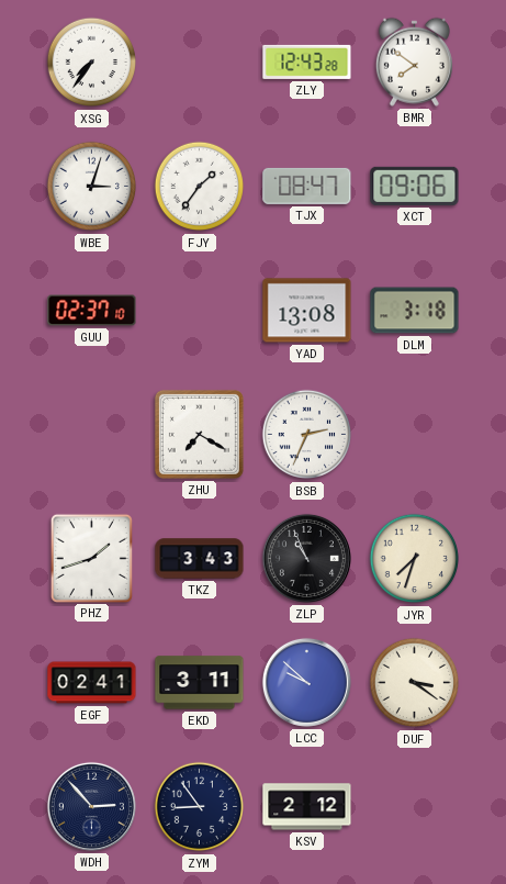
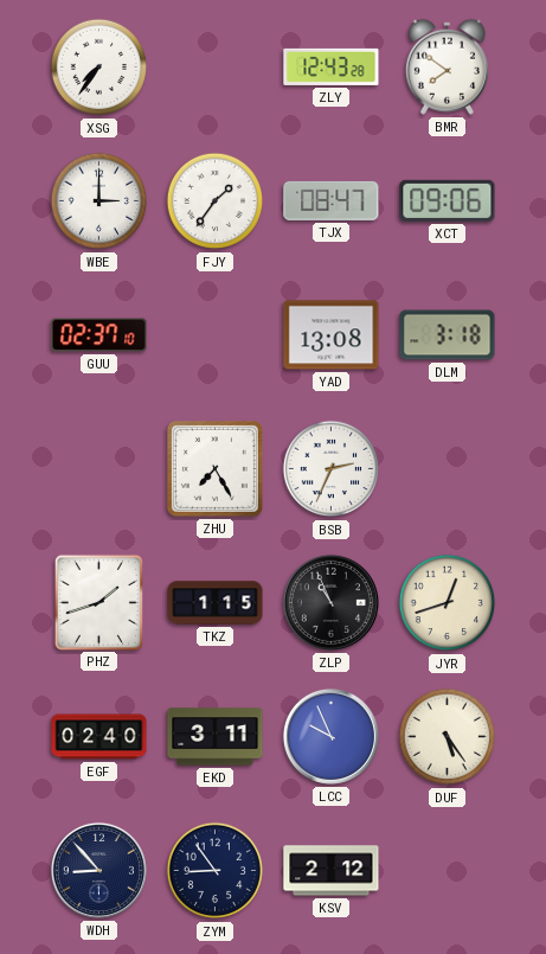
WBE: 3:03 -> 3:00
ZHU: 7:20 -> 7:25
TKZ: 3:43 -> 1:15
JYR: 7:33 -> 12:42
EGF: 02:41 -> 02:40
LCC: 9:52 -> 9:56
DUF: 3:21 -> 5:24
WDH: 2:53 -> 8:53
